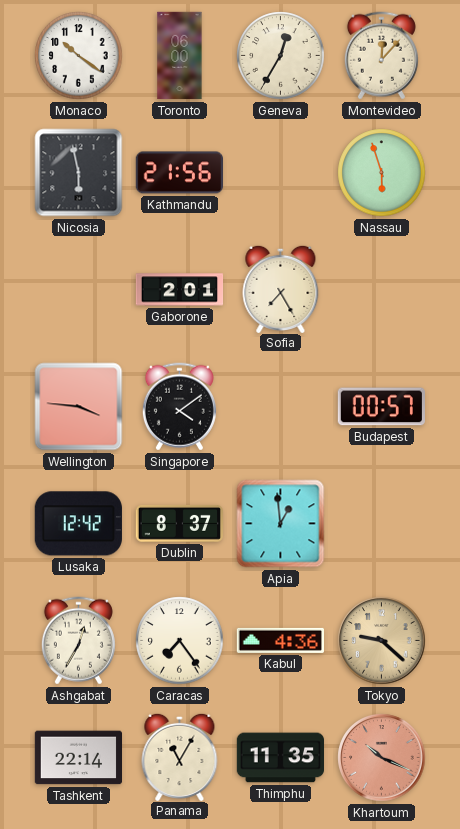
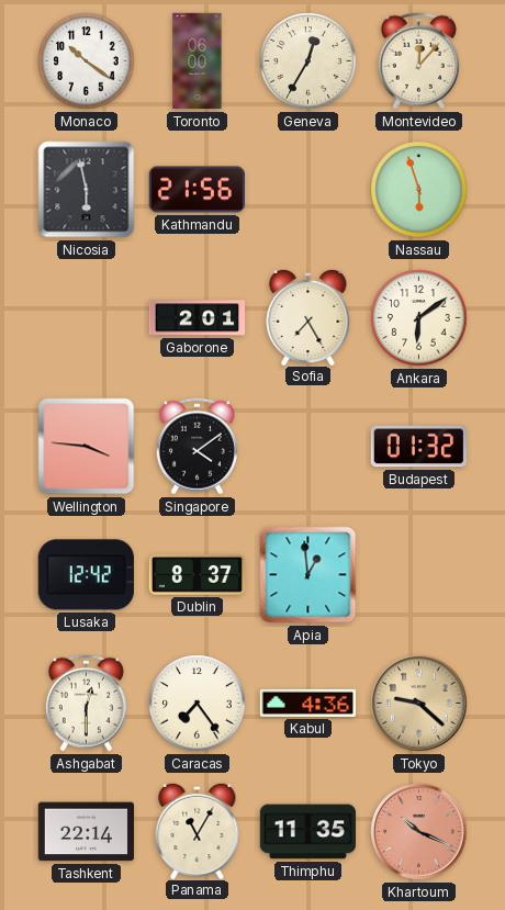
Ankara: none -> 6:09
Budapest: 00:57 -> 01:32
Ashgabat: 12:35 -> 12:30
